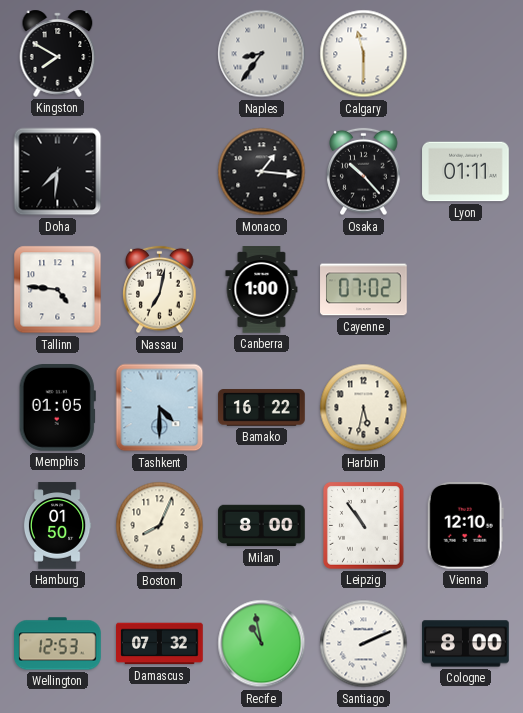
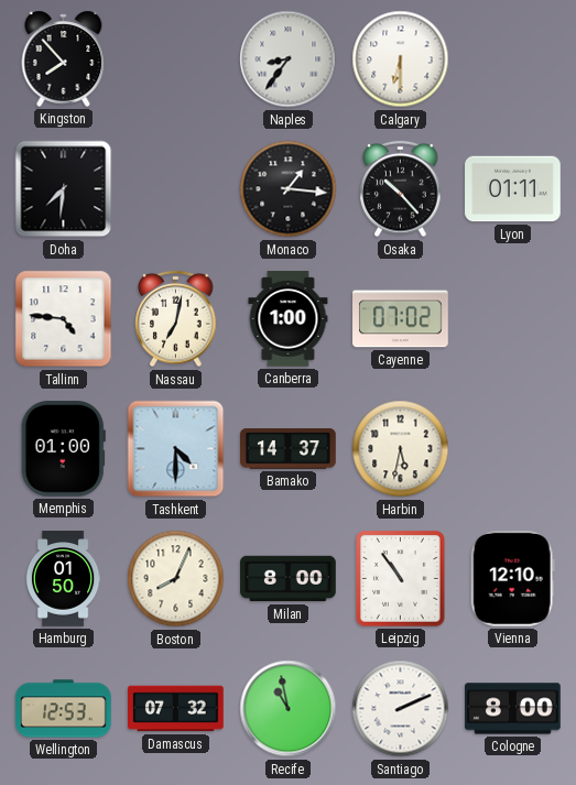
Kingston: 7:50 -> 7:53
Calgary: 11:30 -> 6:30
Memphis: 01:05 -> 01:00
Bamako: 16:22 -> 14:37
